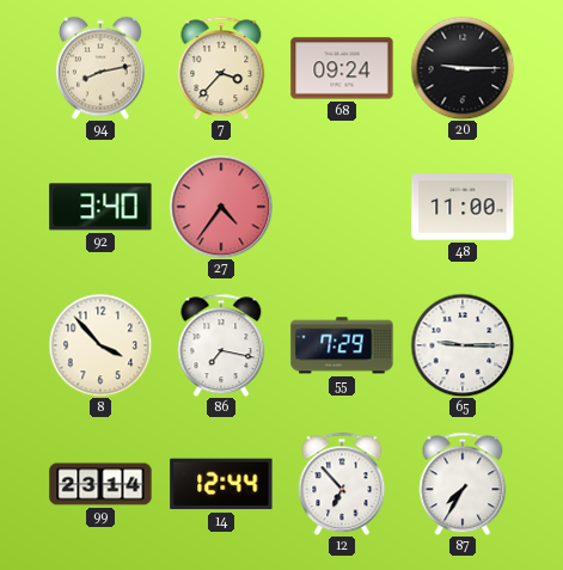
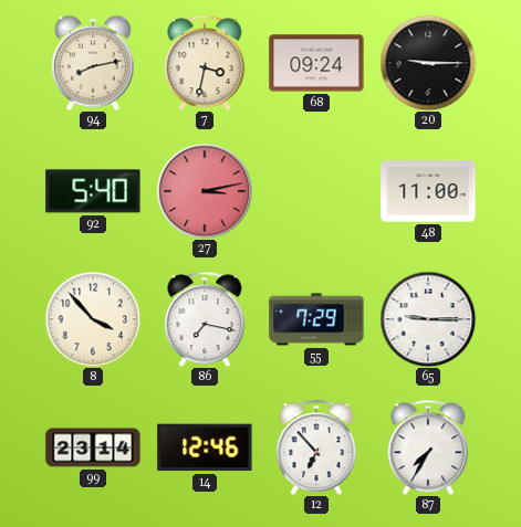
7: 3:37 -> 3:32
92: 3:40 -> 5:40
27: 4:36 -> 3:13
14: 12:44 -> 12:46
